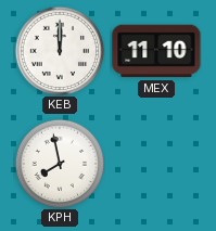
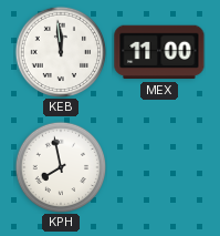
KEB: 12:00 -> 11:59
MEX: 11:10 -> 11:00
